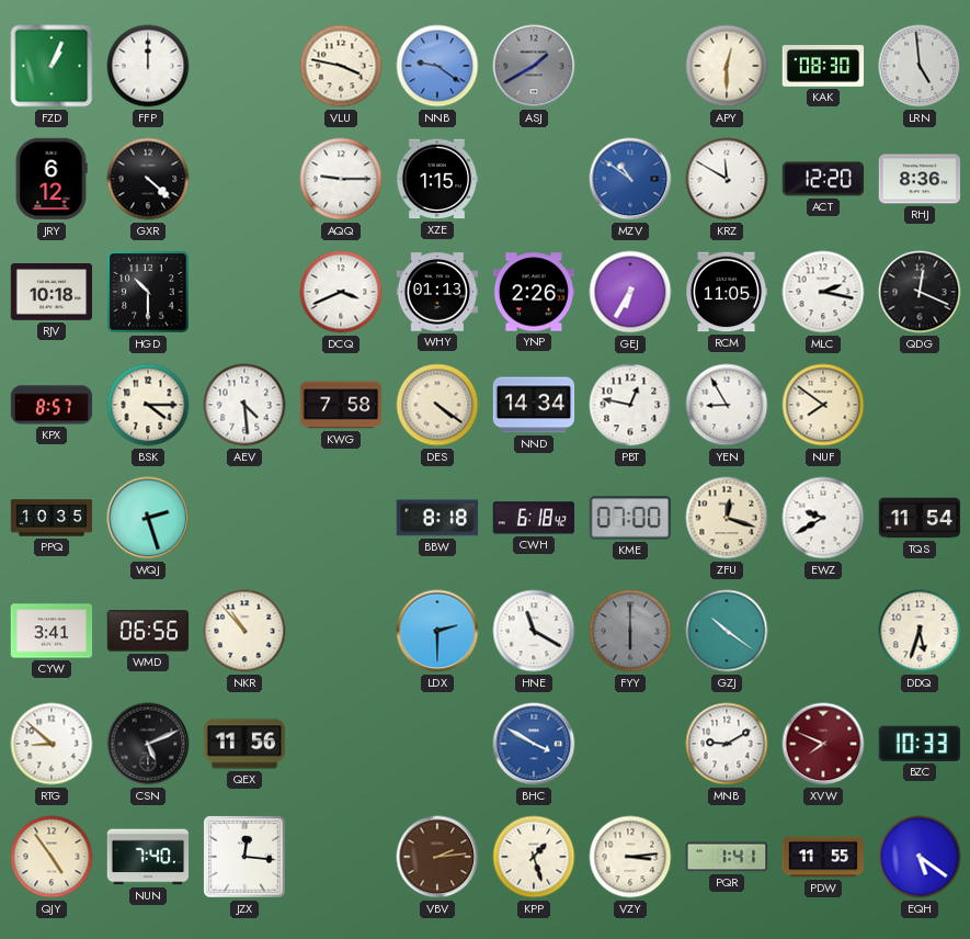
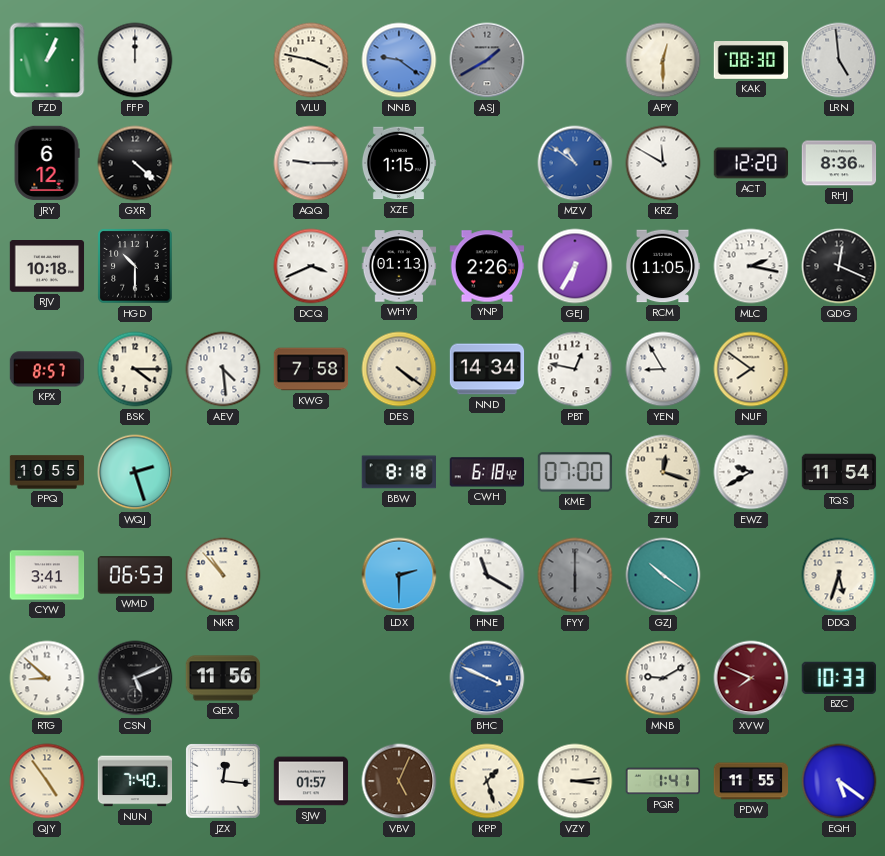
PPQ: 10:35 -> 10:55
WMD: 06:56 -> 06:53
BHC: 3:50 -> 3:49
SJW: none -> 01:57
VBV: 2:14 -> 5:04
